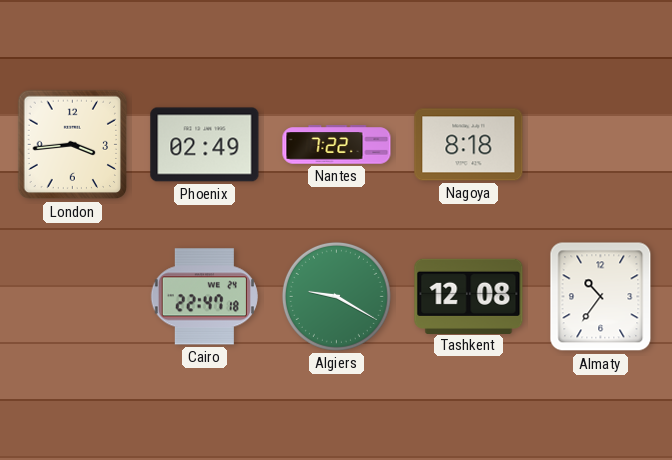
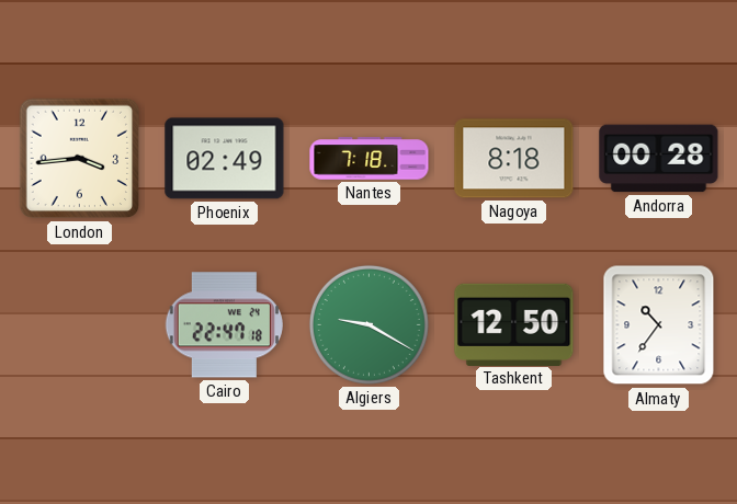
Nantes: 7:22 -> 7:18
Andorra: none -> 00:28
Tashkent: 12:08 -> 12:50
